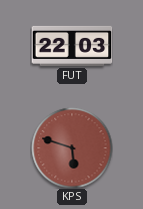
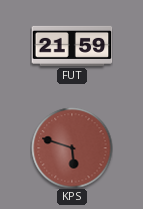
FUT: 22:03 -> 21:59
